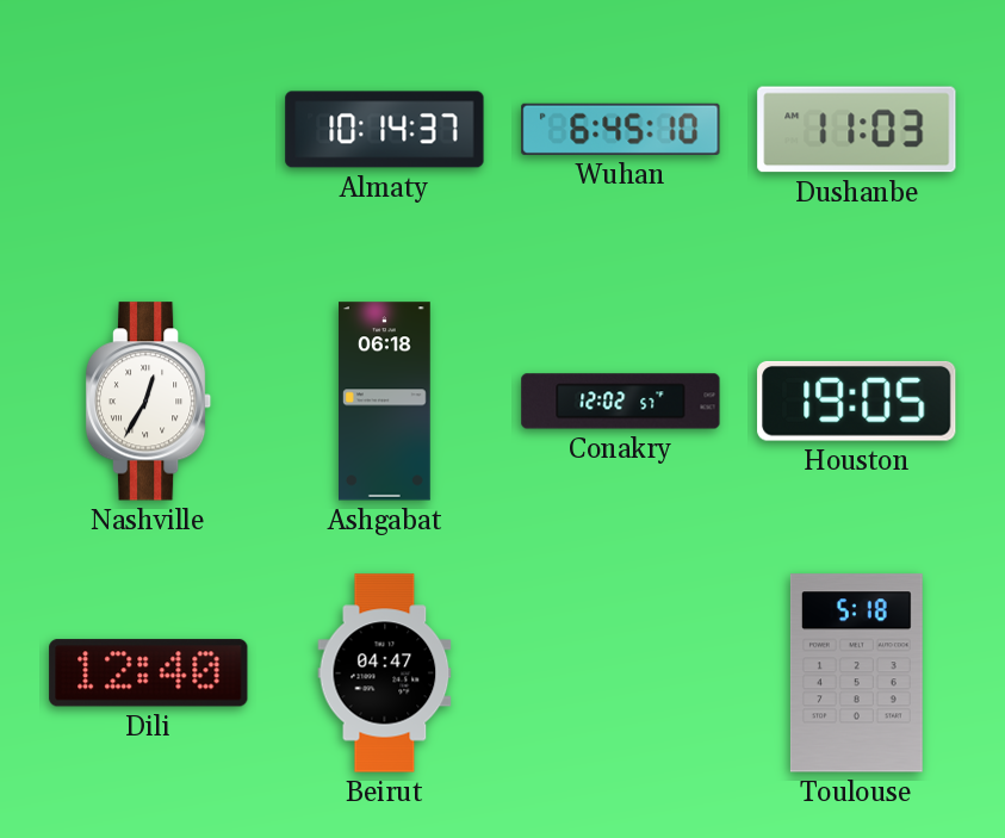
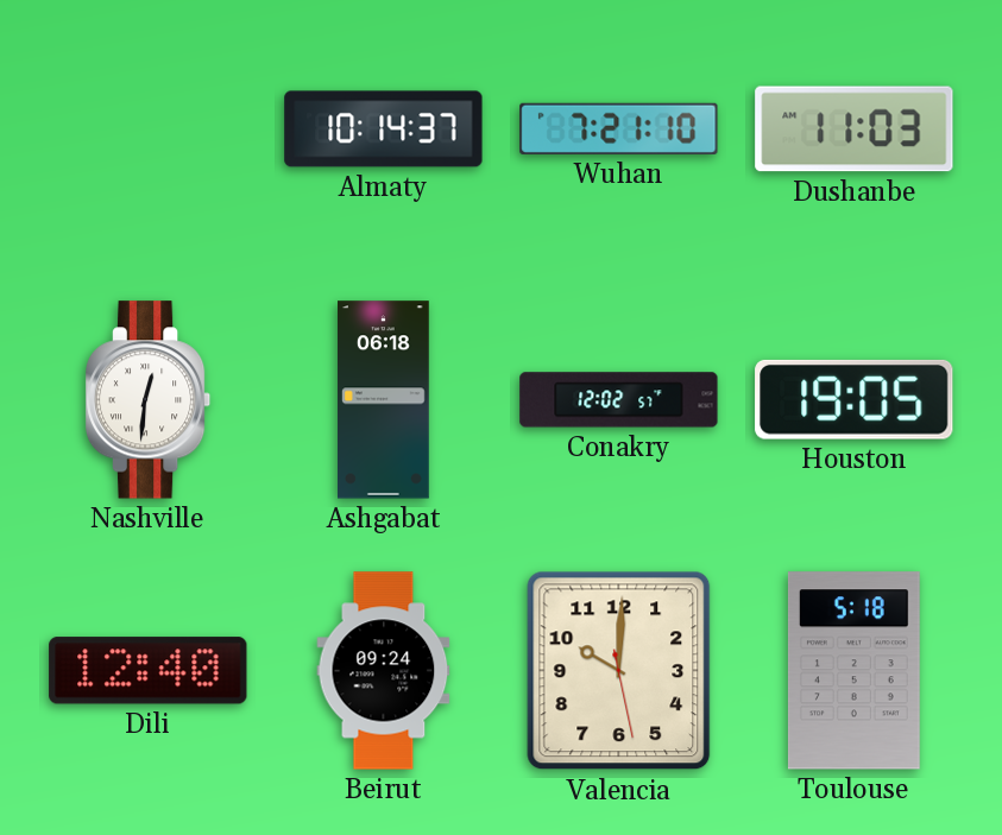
Wuhan: 6:45 -> 7:21
Nashville: 12:35 -> 12:31
Beirut: 04:47 -> 09:24
Valencia: none -> 10:00
